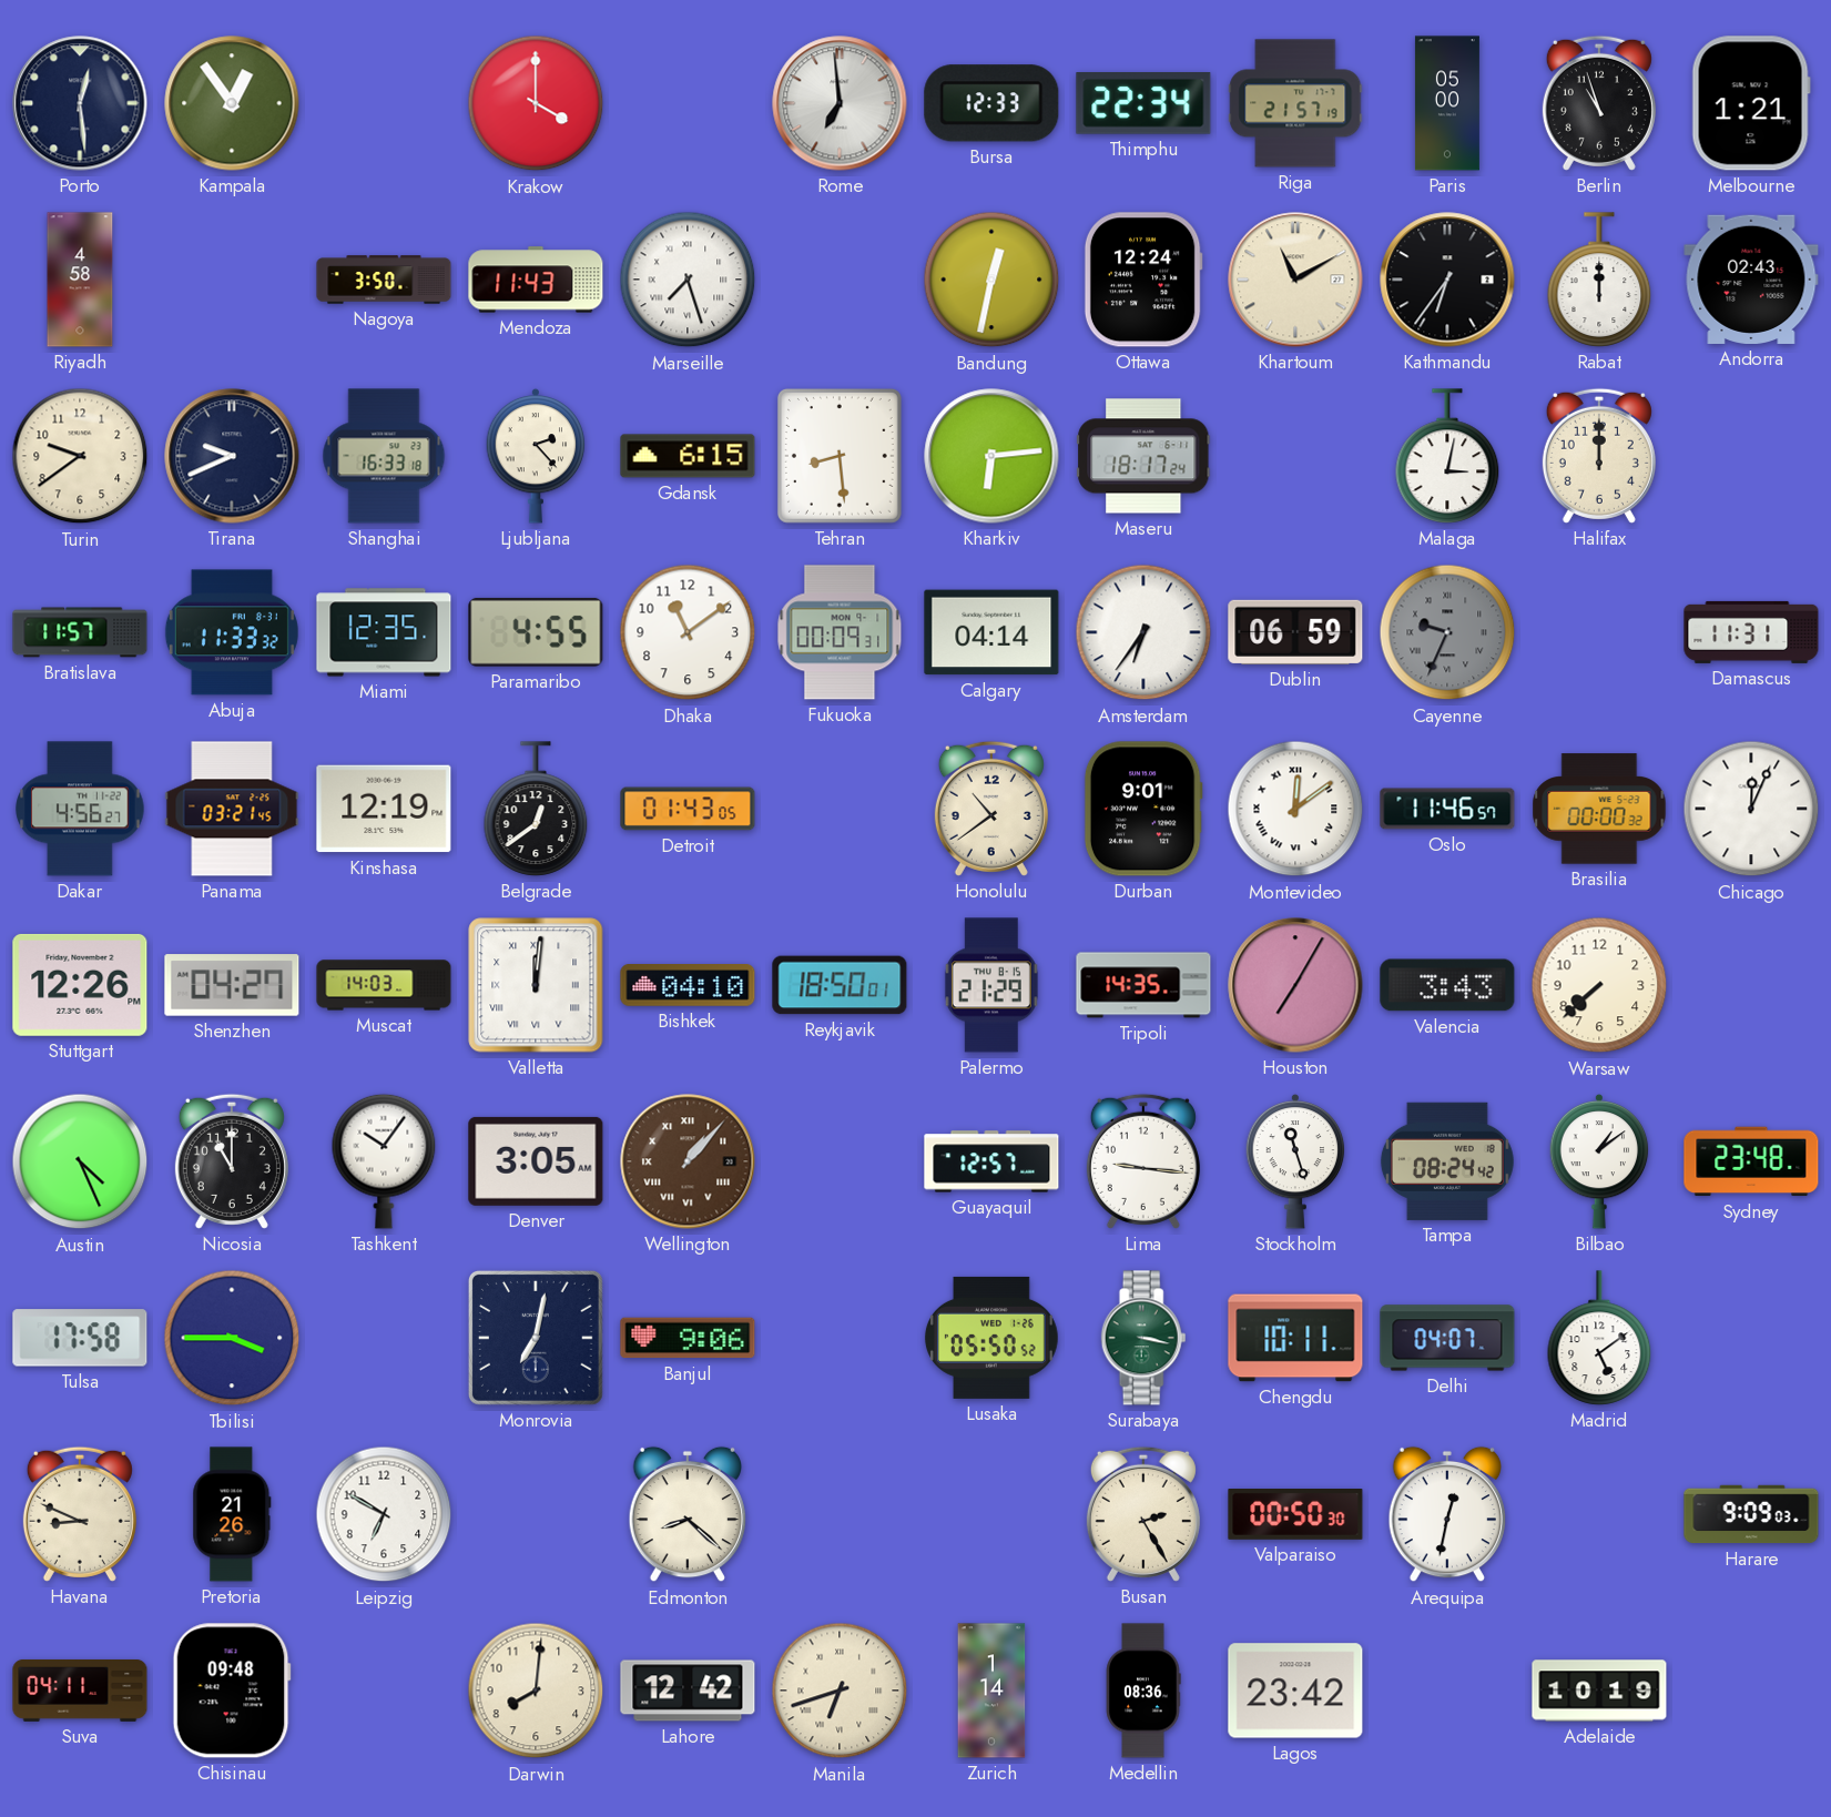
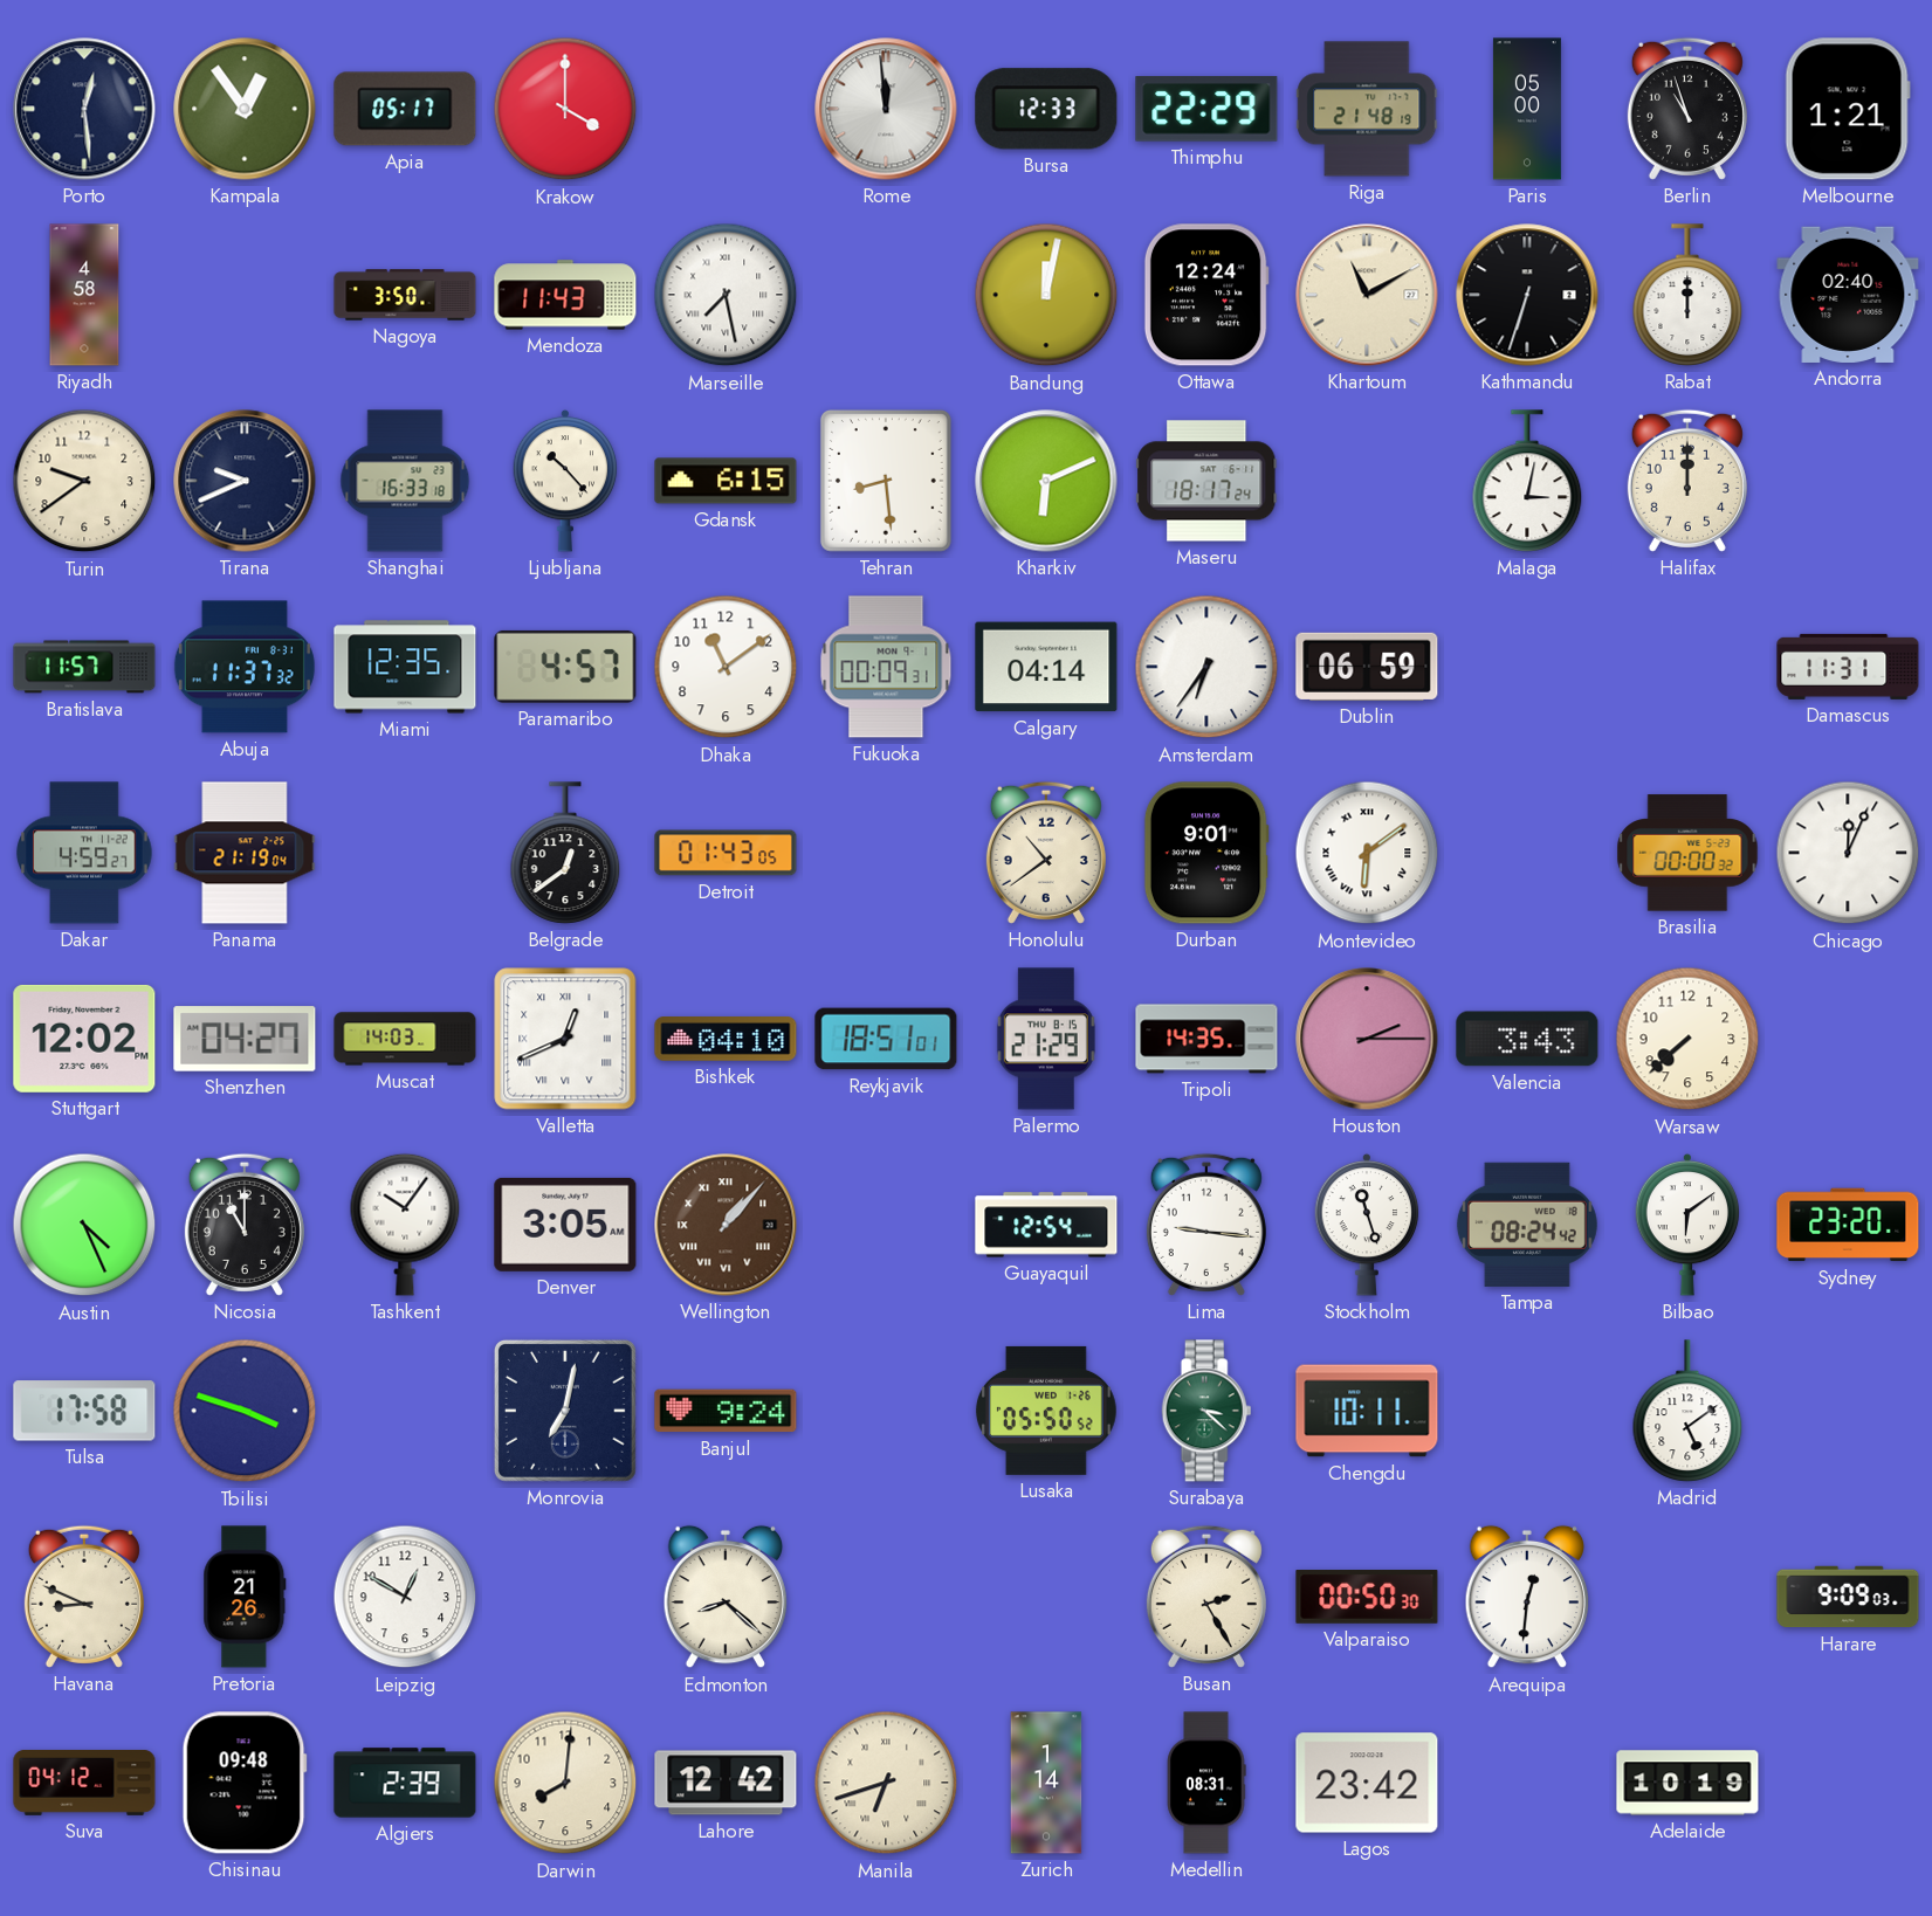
Apia: none -> 05:17
Rome: 6:59 -> 11:59
Thimphu: 22:34 -> 22:29
Riga: 21:57 -> 21:48
Marseille: 7:27 -> 7:28
Bandung: 12:32 -> 12:02
Kathmandu: 6:36 -> 6:33
Andorra: 02:43 -> 02:40
Ljubljana: 2:23 -> 10:23
Kharkiv: 6:14 -> 6:11
Abuja: 11:33 -> 11:37
Paramaribo: 4:55 -> 4:57
Cayenne: 9:34 -> none
Dakar: 4:56 -> 4:59
Panama: 03:21 -> 21:19
Kinshasa: 12:19 -> none
Montevideo: 12:09 -> 6:09
Oslo: 11:46 -> none
Stuttgart: 12:26 -> 12:02
Valletta: 12:01 -> 12:41
Reykjavik: 18:50 -> 18:51
Houston: 7:05 -> 2:15
Guayaquil: 12:57 -> 12:54
Bilbao: 1:09 -> 6:09
Sydney: 23:48 -> 23:20
Tbilisi: 3:45 -> 3:48
Banjul: 9:06 -> 9:24
Surabaya: 3:17 -> 3:22
Delhi: 04:07 -> none
Leipzig: 6:50 -> 12:50
Arequipa: 12:32 -> 12:31
Suva: 04:11 -> 04:12
Algiers: none -> 2:39
Medellin: 08:36 -> 08:31
